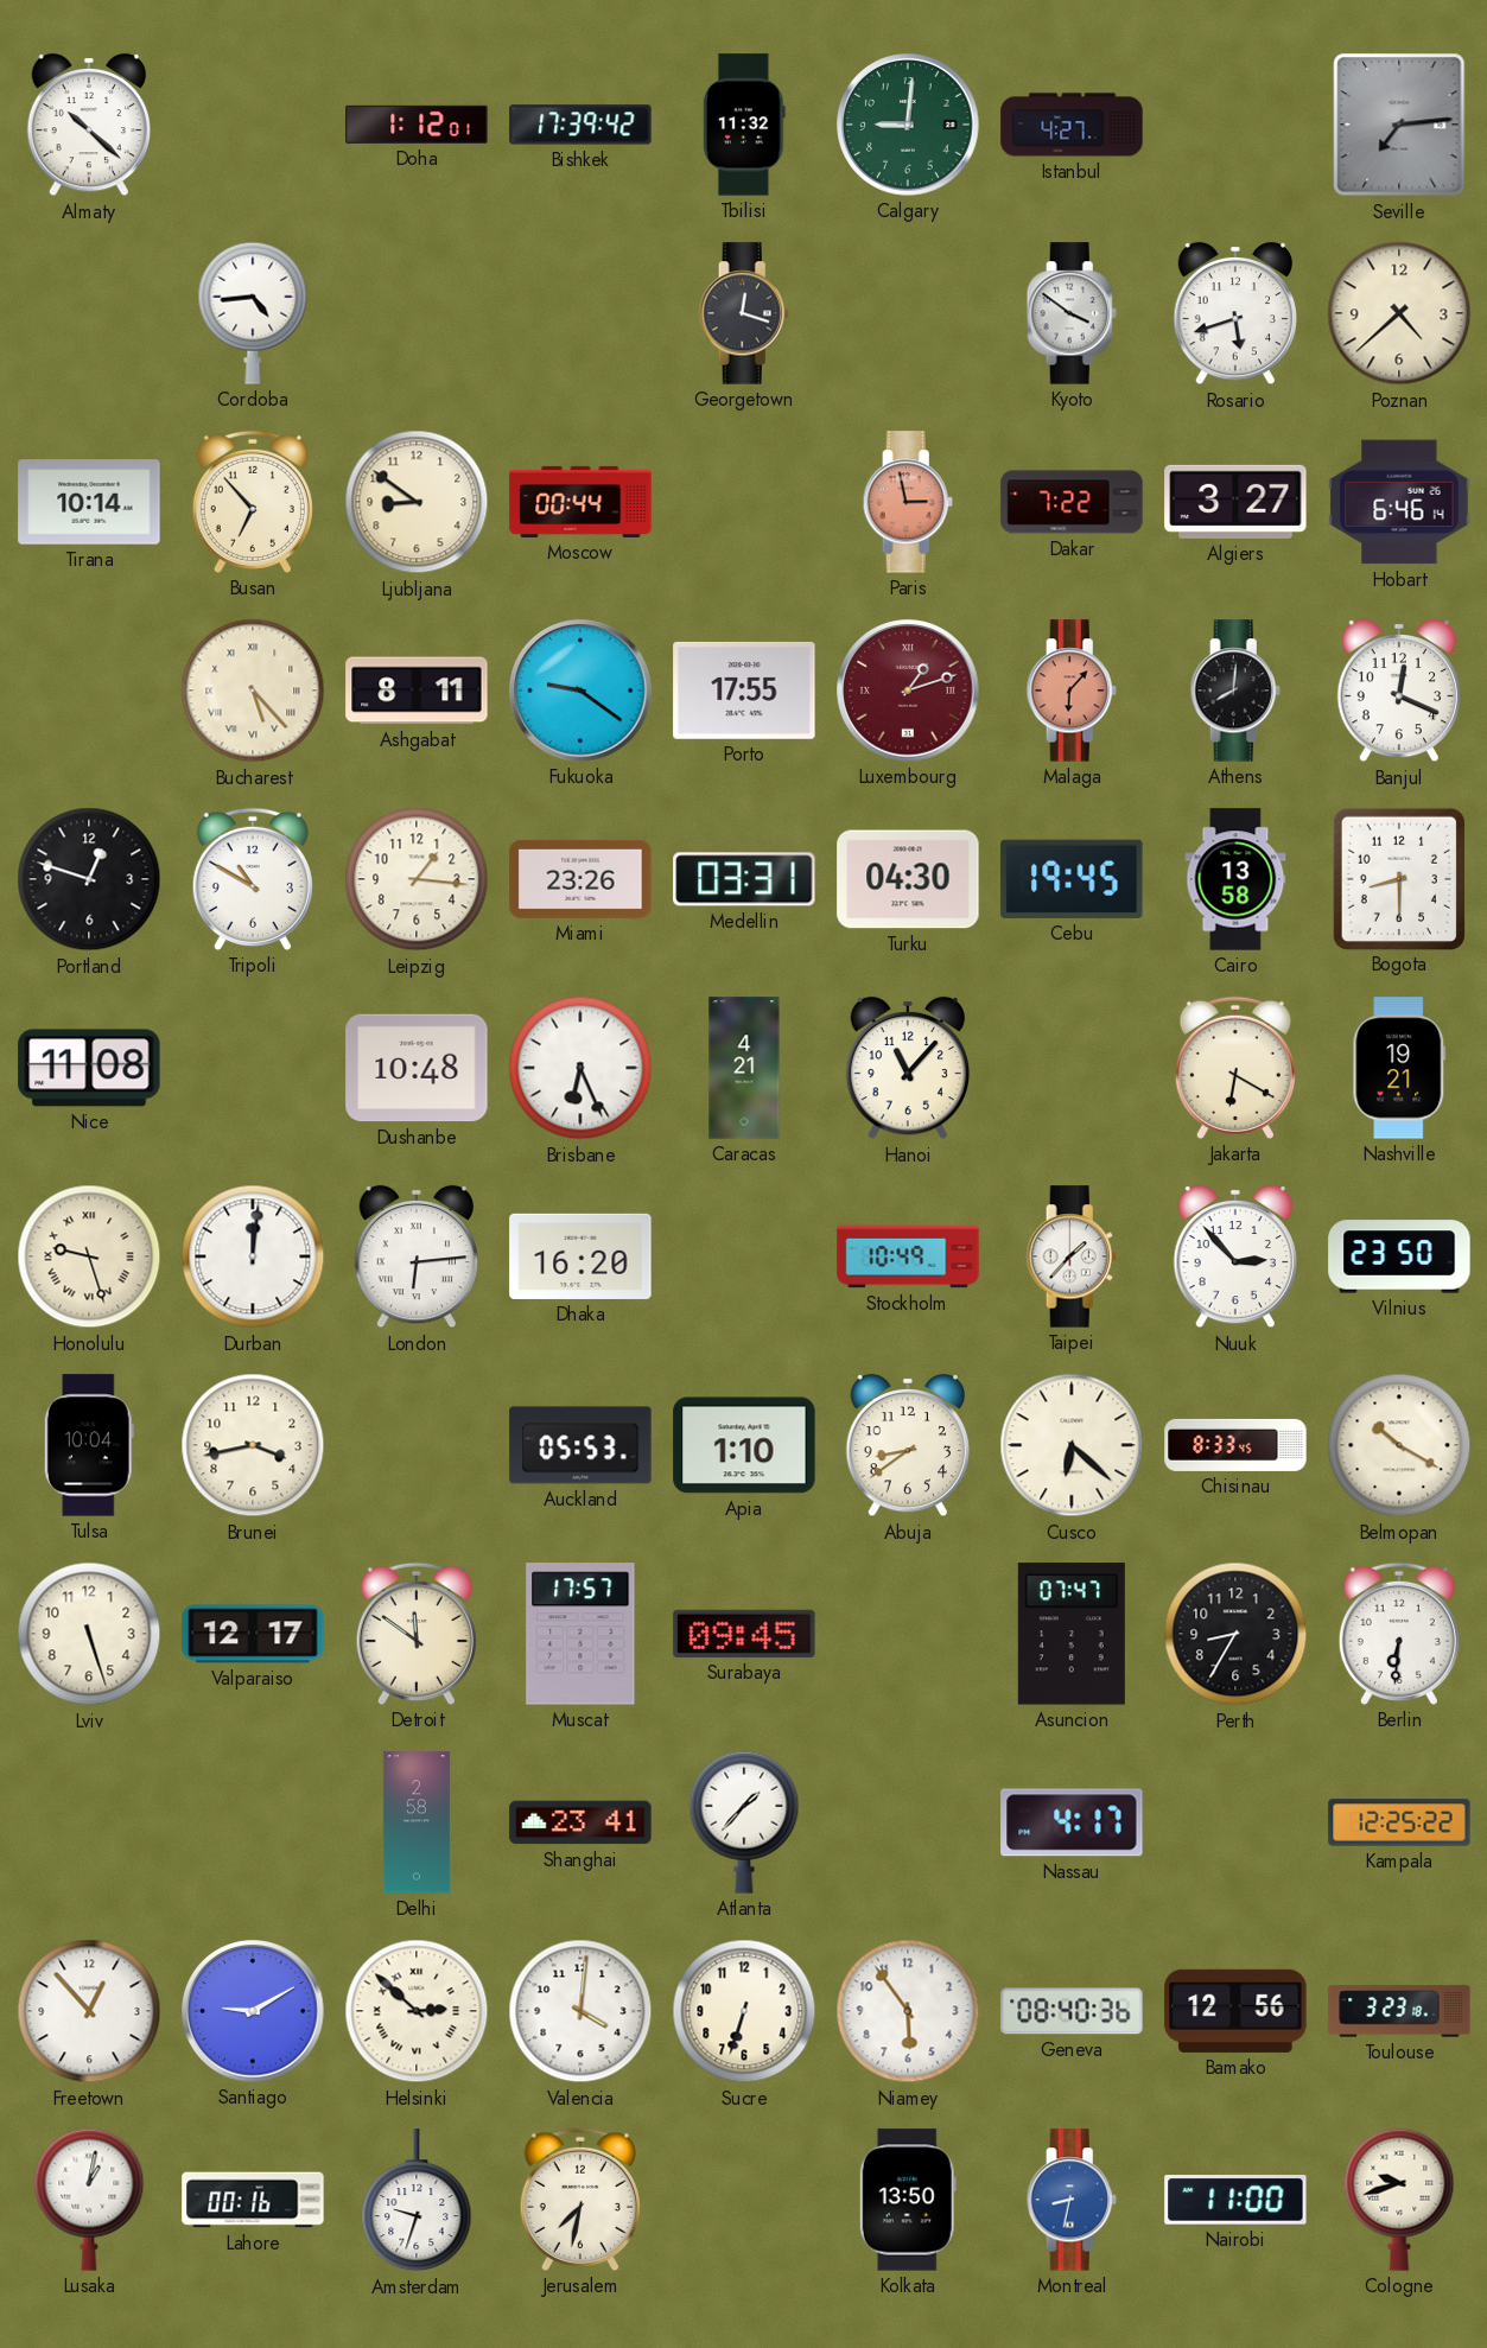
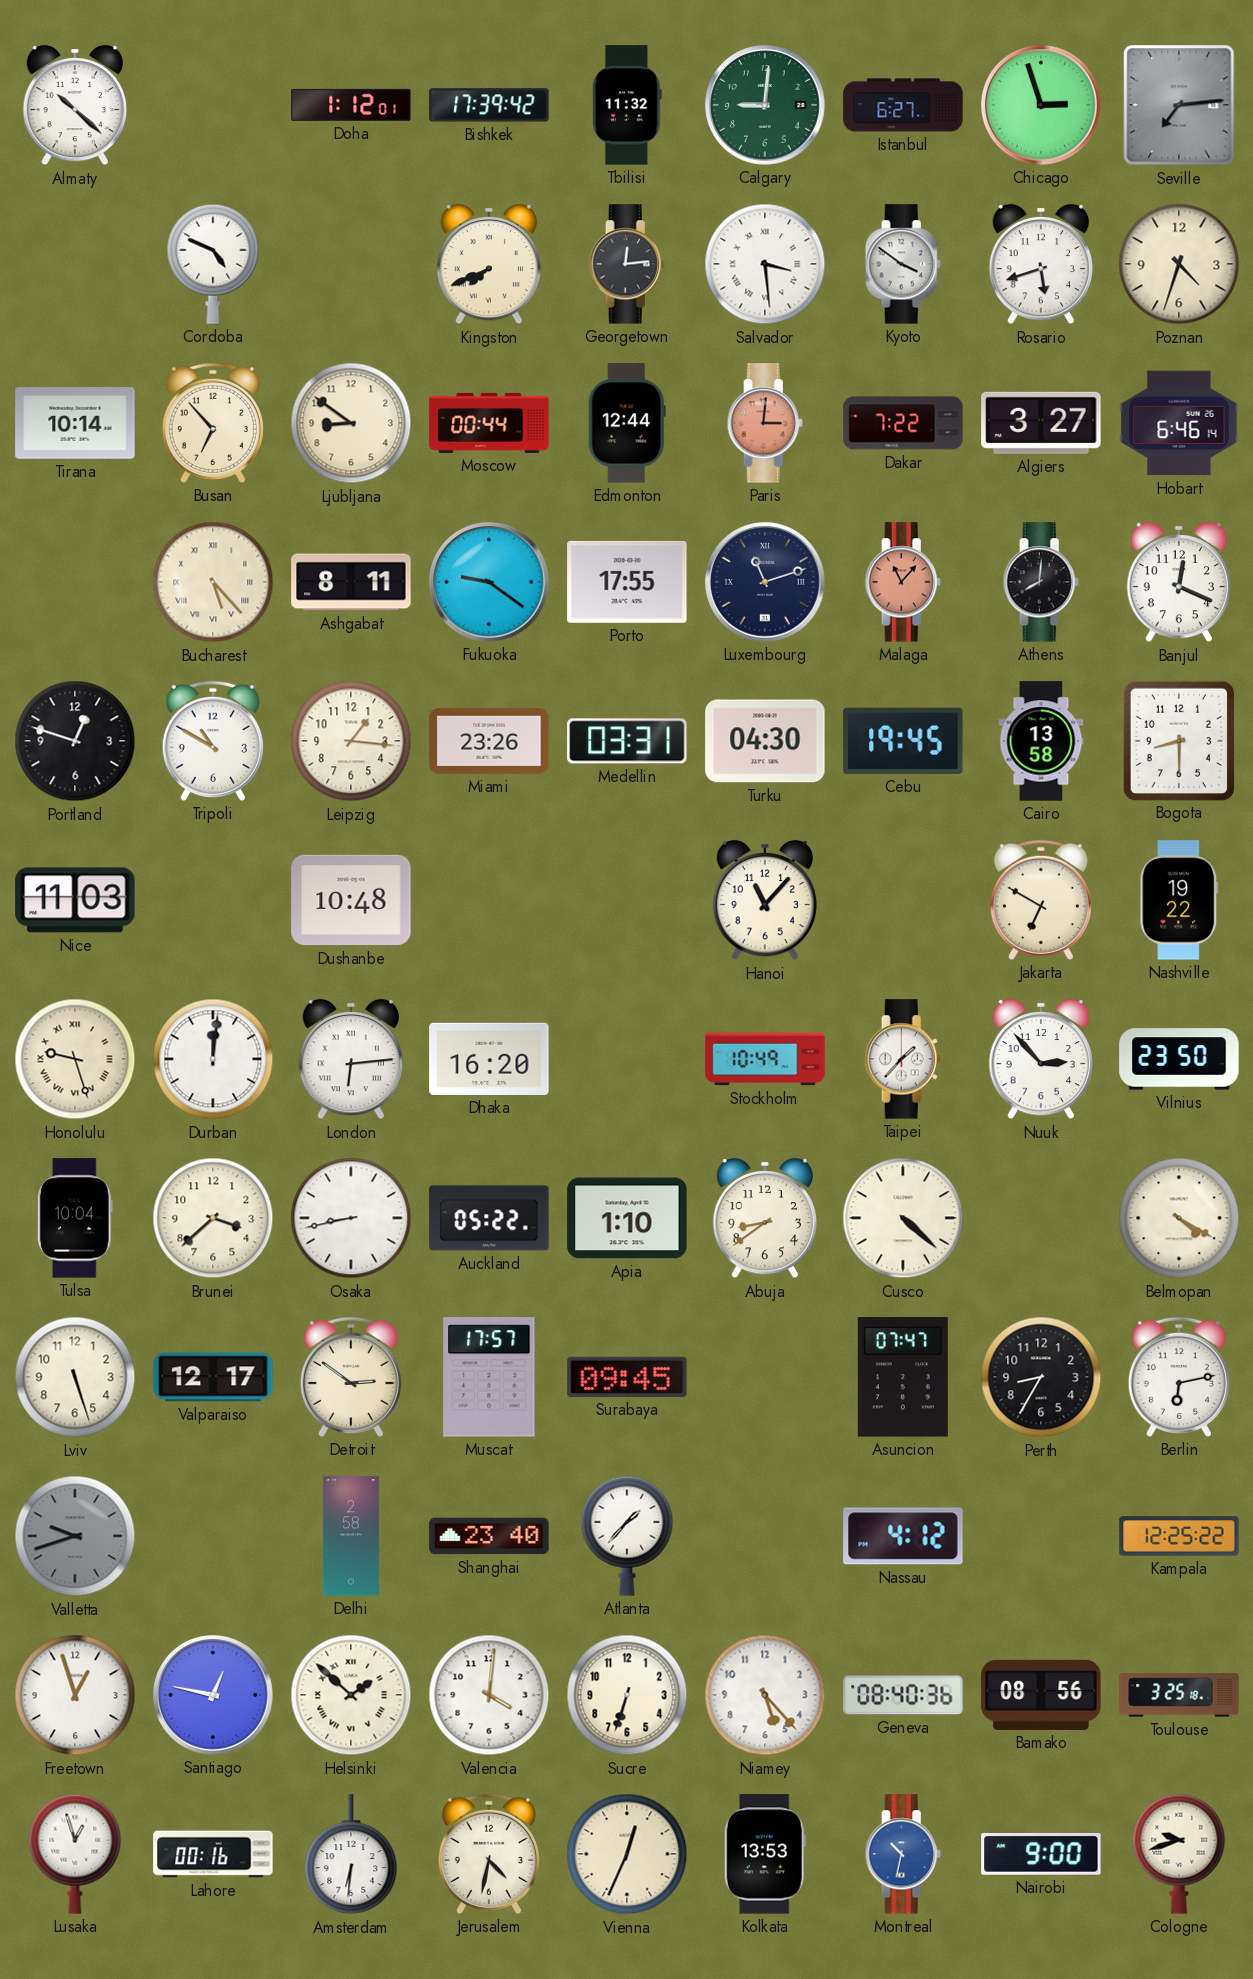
Istanbul: 4:27 -> 6:27
Chicago: none -> 2:57
Cordoba: 4:44 -> 4:49
Kingston: none -> 7:41
Georgetown: 12:18 -> 12:14
Salvador: none -> 3:29
Poznan: 4:38 -> 4:33
Edmonton: none -> 12:44
Paris: 2:58 -> 3:01
Luxembourg: 1:12 -> 11:12
Luxembourg dial: burgundy -> navy
Malaga: 6:07 -> 11:07
Nice: 11:08 -> 11:03
Brisbane: 6:26 -> none
Caracas: 4:21 -> none
Jakarta: 6:20 -> 6:50
Nashville: 19:21 -> 19:22
Brunei: 3:43 -> 3:38
Osaka: none -> 8:43
Auckland: 05:53 -> 05:22
Cusco: 6:22 -> 4:22
Chisinau: 8:33 -> none
Belmopan: 10:20 -> 4:20
Detroit: 11:51 -> 2:51
Berlin: 6:31 -> 6:13
Valletta: none -> 9:42
Shanghai: 23:41 -> 23:40
Nassau: 4:17 -> 4:12
Freetown: 12:53 -> 12:57
Santiago: 9:10 -> 12:47
Helsinki: 2:52 -> 1:52
Niamey: 5:54 -> 5:23
Bamako: 12:56 -> 08:56
Toulouse: 3:23 -> 3:25
Lusaka: 1:02 -> 12:57
Amsterdam: 9:33 -> 6:31
Jerusalem: 7:32 -> 4:32
Vienna: none -> 12:34
Kolkata: 13:50 -> 13:53
Montreal: 8:32 -> 10:32
Nairobi: 11:00 -> 9:00
